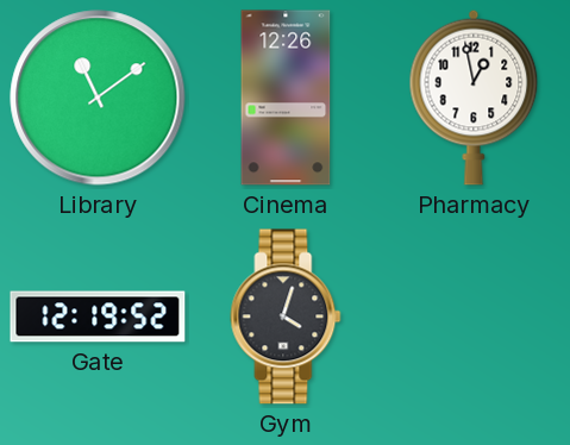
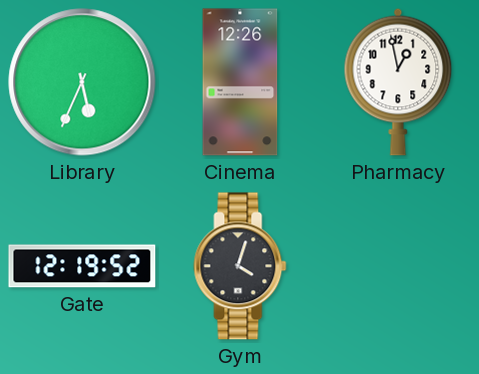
Library: 11:09 -> 5:34
